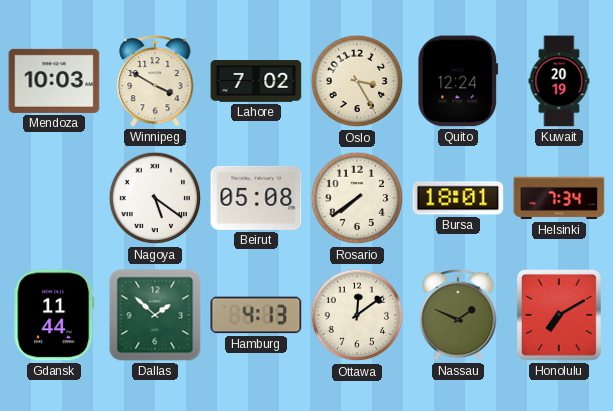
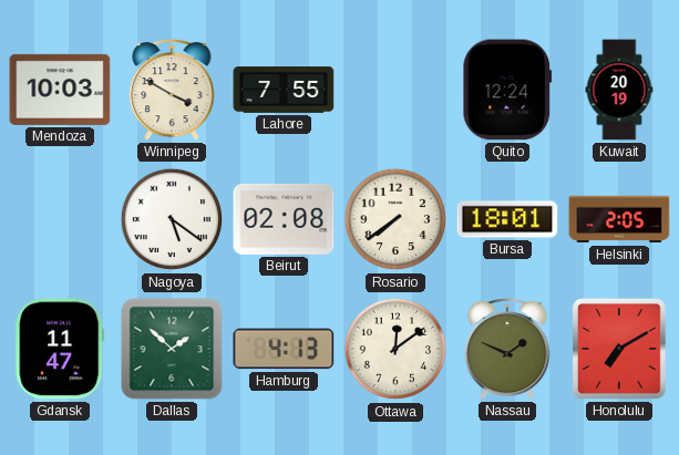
Lahore: 7:02 -> 7:55
Oslo: 3:25 -> none
Beirut: 05:08 -> 02:08
Helsinki: 7:34 -> 2:05
Gdansk: 11:44 -> 11:47
